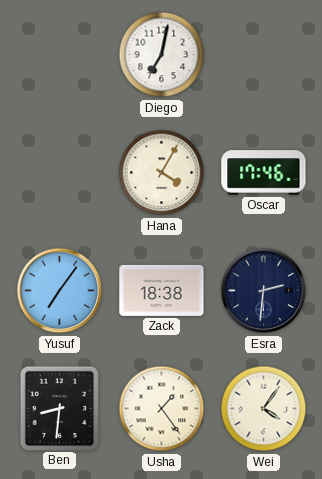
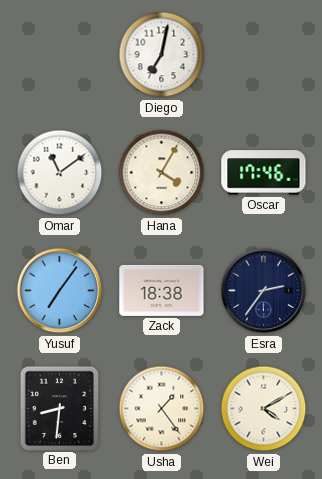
Omar: none -> 11:09
Esra: 2:31 -> 2:36
Wei: 4:06 -> 4:10
